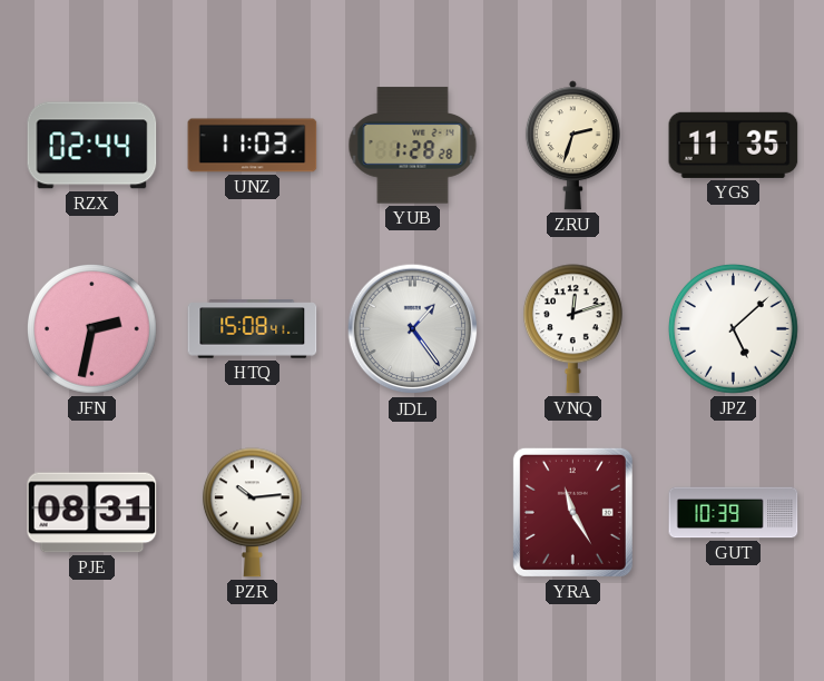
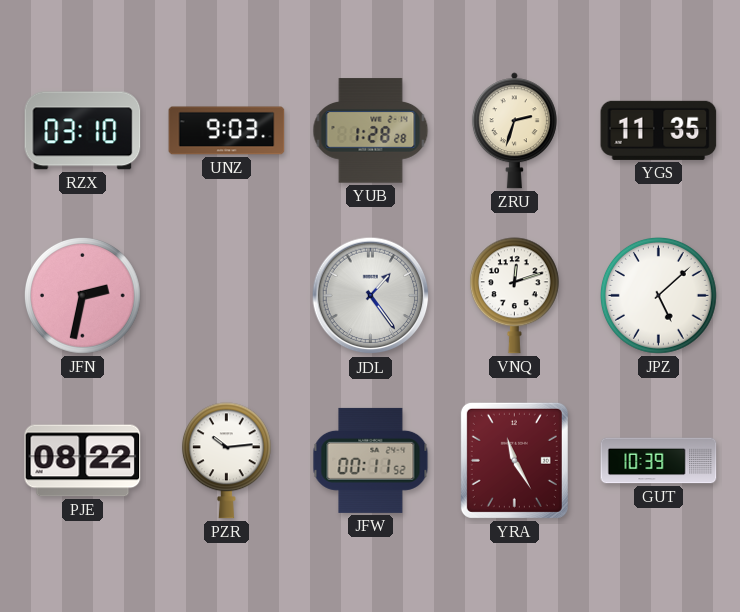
RZX: 02:44 -> 03:10
UNZ: 11:03 -> 9:03
HTQ: 15:08 -> none
PJE: 08:31 -> 08:22
JFW: none -> 00:11
